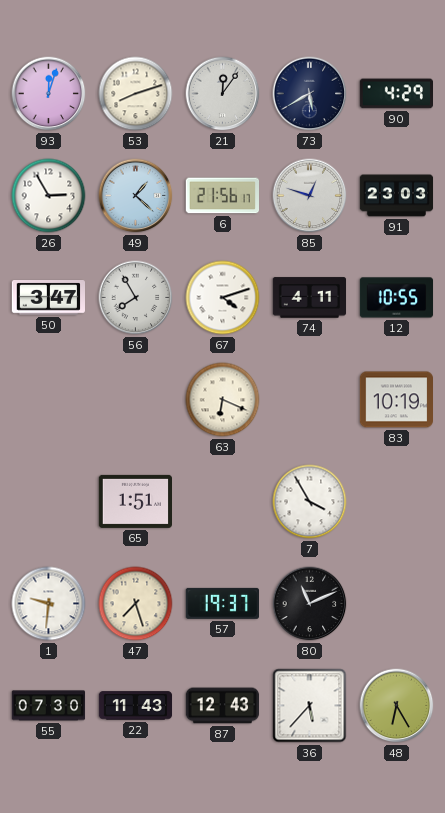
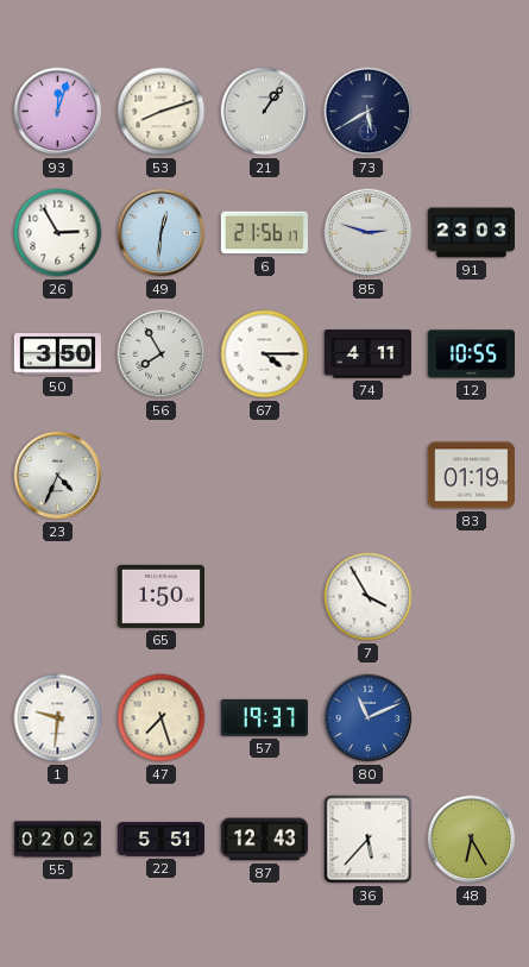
21: 12:06 -> 1:06
90: 4:29 -> none
49: 1:22 -> 12:31
85: 12:48 -> 2:48
50: 3:47 -> 3:50
67: 4:12 -> 4:15
23: none -> 4:34
63: 6:19 -> none
83: 10:19 -> 01:19
65: 1:51 -> 1:50
80 dial: black -> blue
55: 07:30 -> 02:02
22: 11:43 -> 5:51
